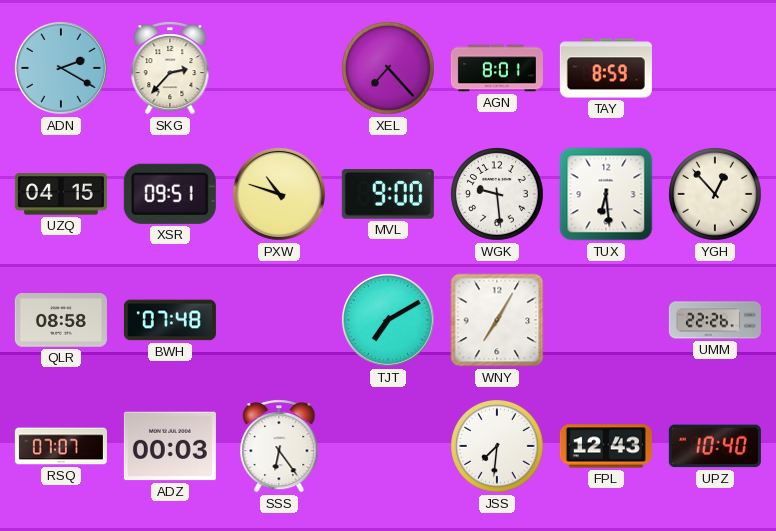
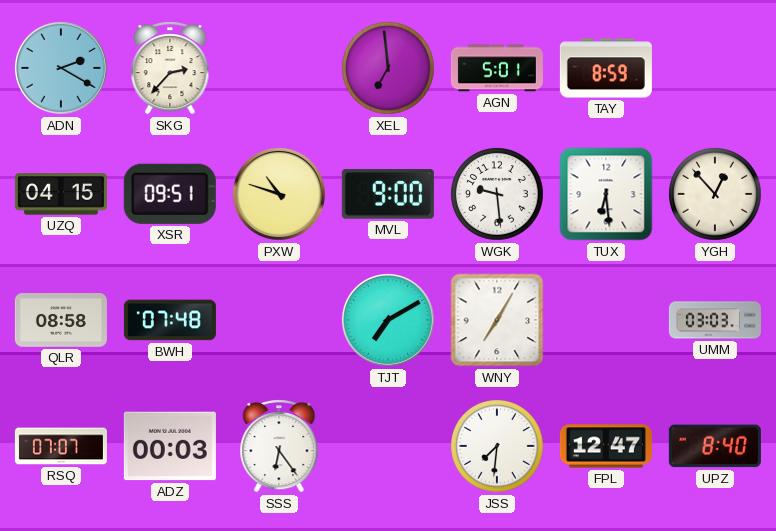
XEL: 7:23 -> 6:59
AGN: 8:01 -> 5:01
UMM: 22:26 -> 03:03
FPL: 12:43 -> 12:47
UPZ: 10:40 -> 8:40
